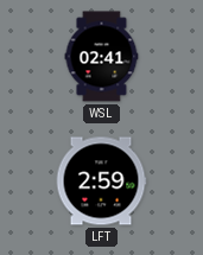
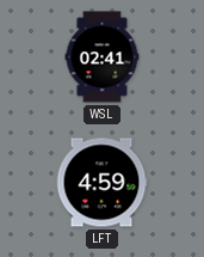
LFT: 2:59 -> 4:59
